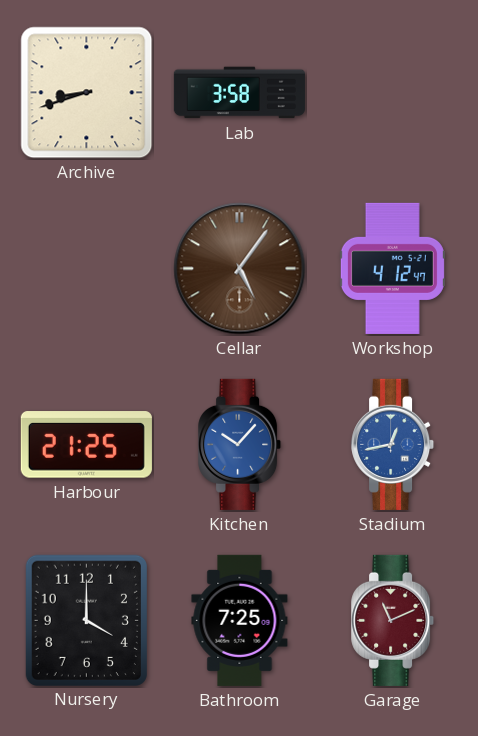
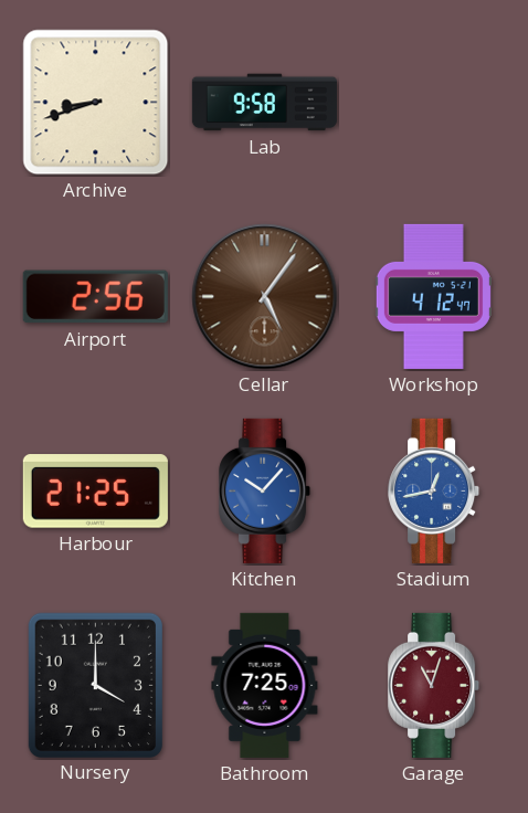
Lab: 3:58 -> 9:58
Airport: none -> 2:56
Garage: 11:11 -> 11:03
